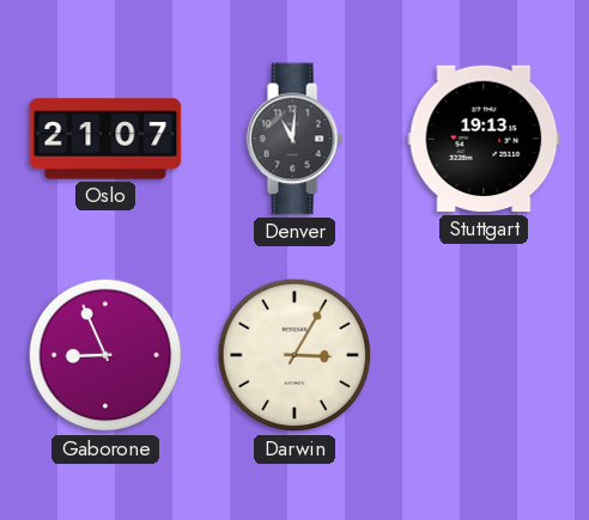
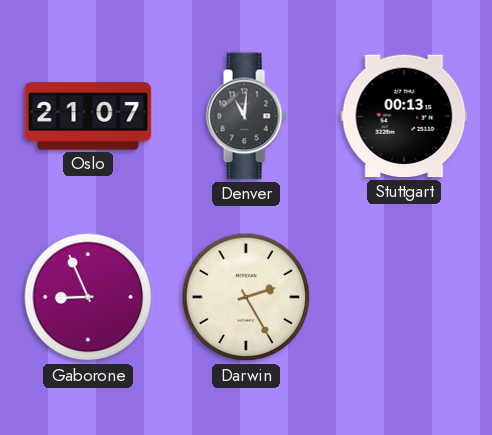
Stuttgart: 19:13 -> 00:13
Darwin: 3:05 -> 2:25
